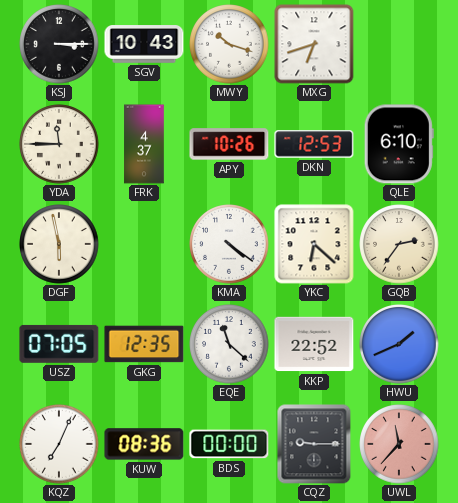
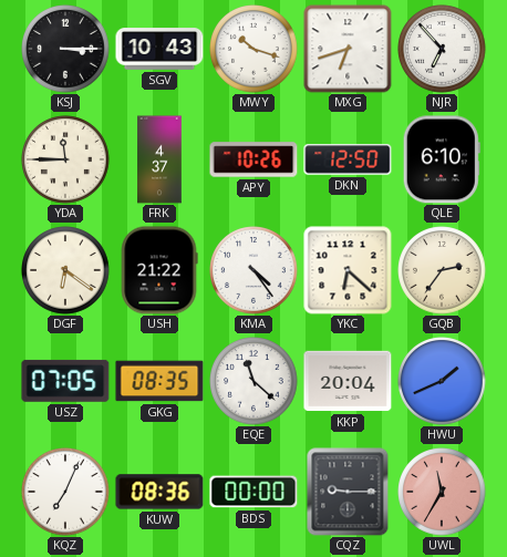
NJR: none -> 6:53
DKN: 12:53 -> 12:50
DGF: 5:58 -> 6:21
USH: none -> 21:22
KMA: 4:21 -> 4:24
GKG: 12:35 -> 08:35
KKP: 22:52 -> 20:04
UWL: 11:37 -> 11:35
